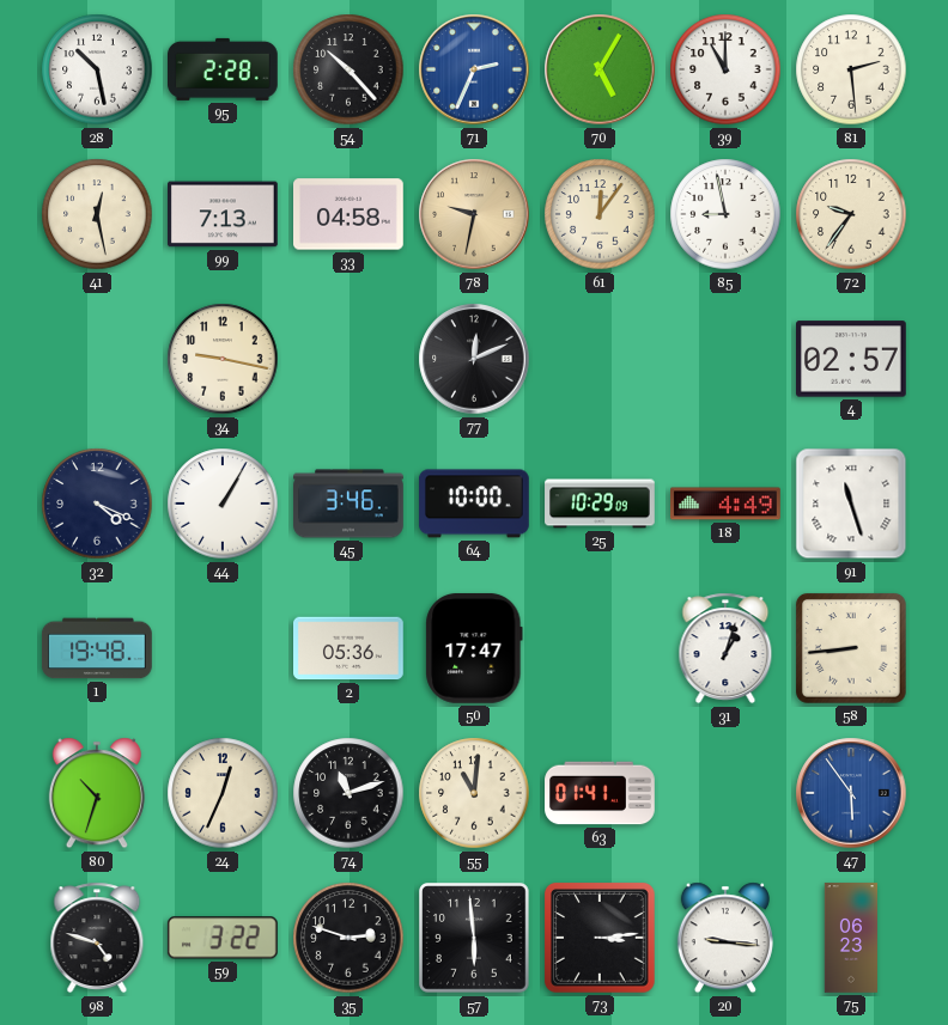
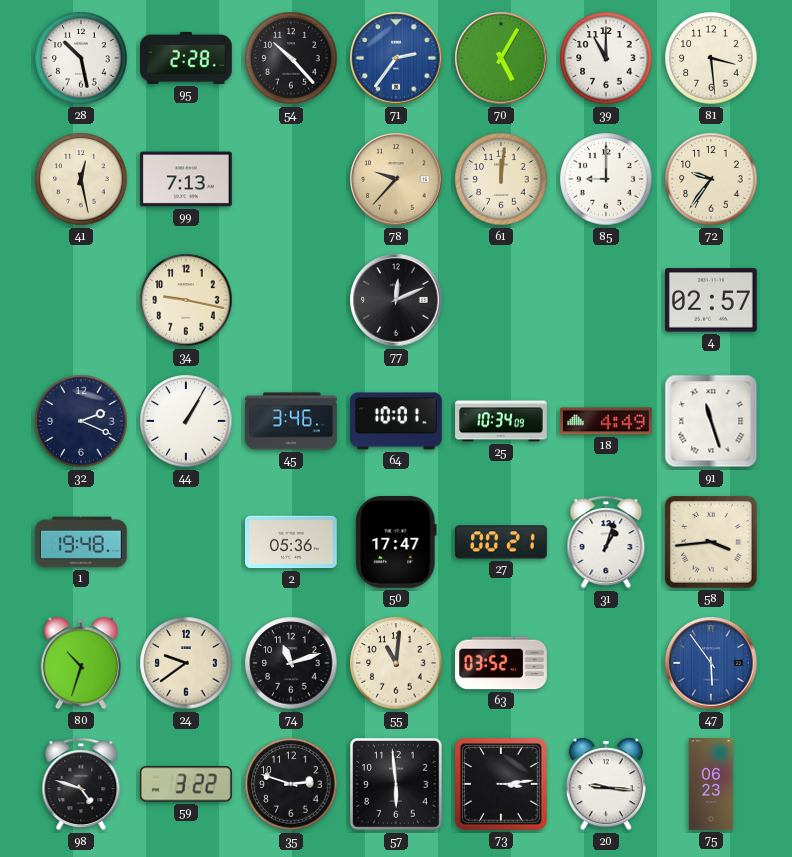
71: 2:34 -> 2:36
81: 2:29 -> 3:29
33: 04:58 -> none
78: 9:32 -> 9:37
61: 12:06 -> 12:01
85: 8:58 -> 9:00
32: 4:19 -> 2:19
64: 10:00 -> 10:01
25: 10:29 -> 10:34
27: none -> 00:21
58: 8:44 -> 3:44
24: 12:34 -> 9:39
63: 01:41 -> 03:52
